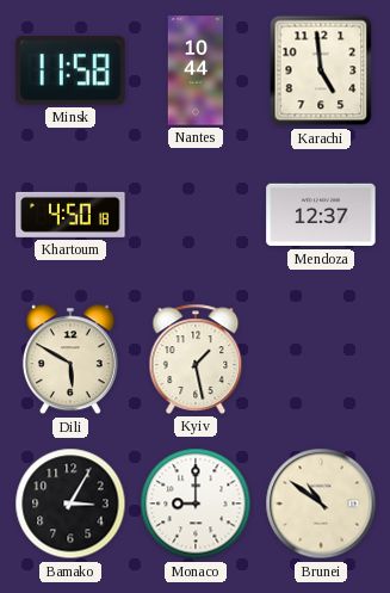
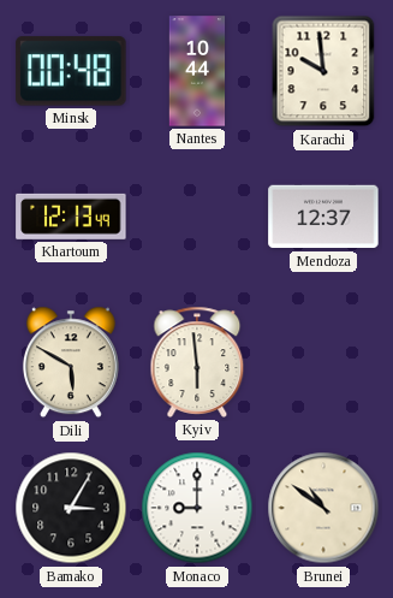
Minsk: 11:58 -> 00:48
Karachi: 4:59 -> 9:59
Khartoum: 4:50 -> 12:13
Kyiv: 1:28 -> 5:59
